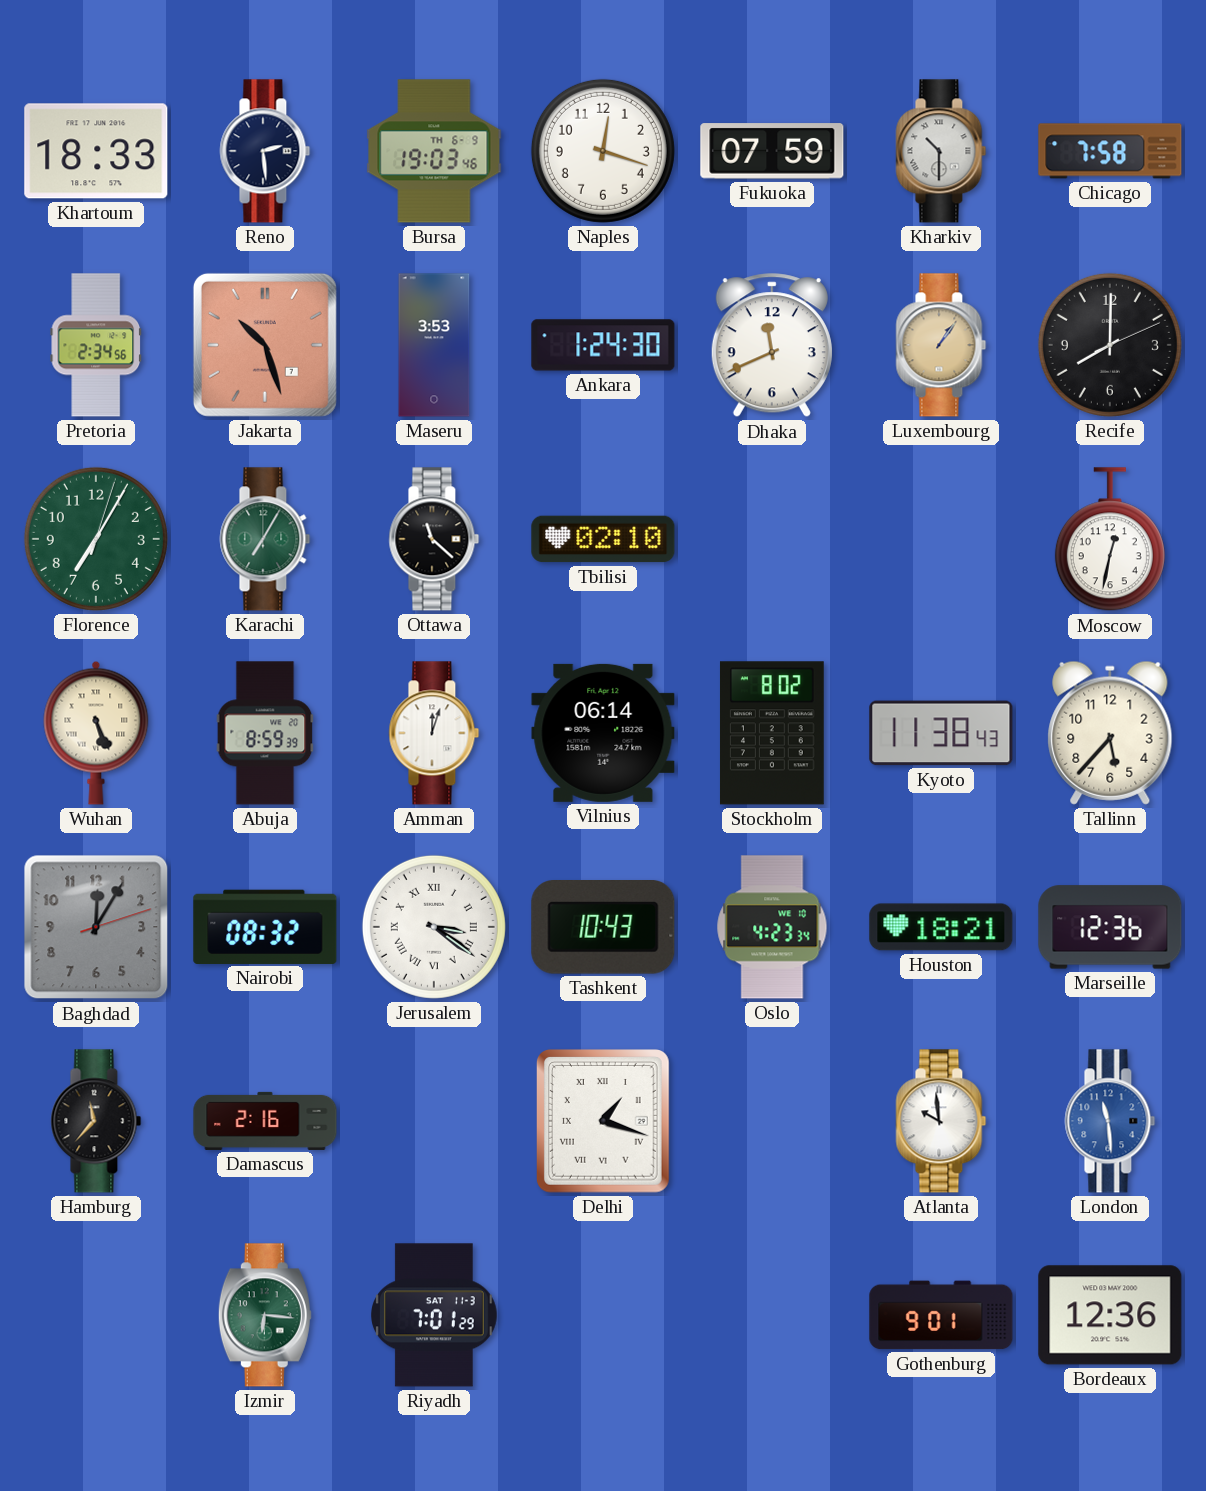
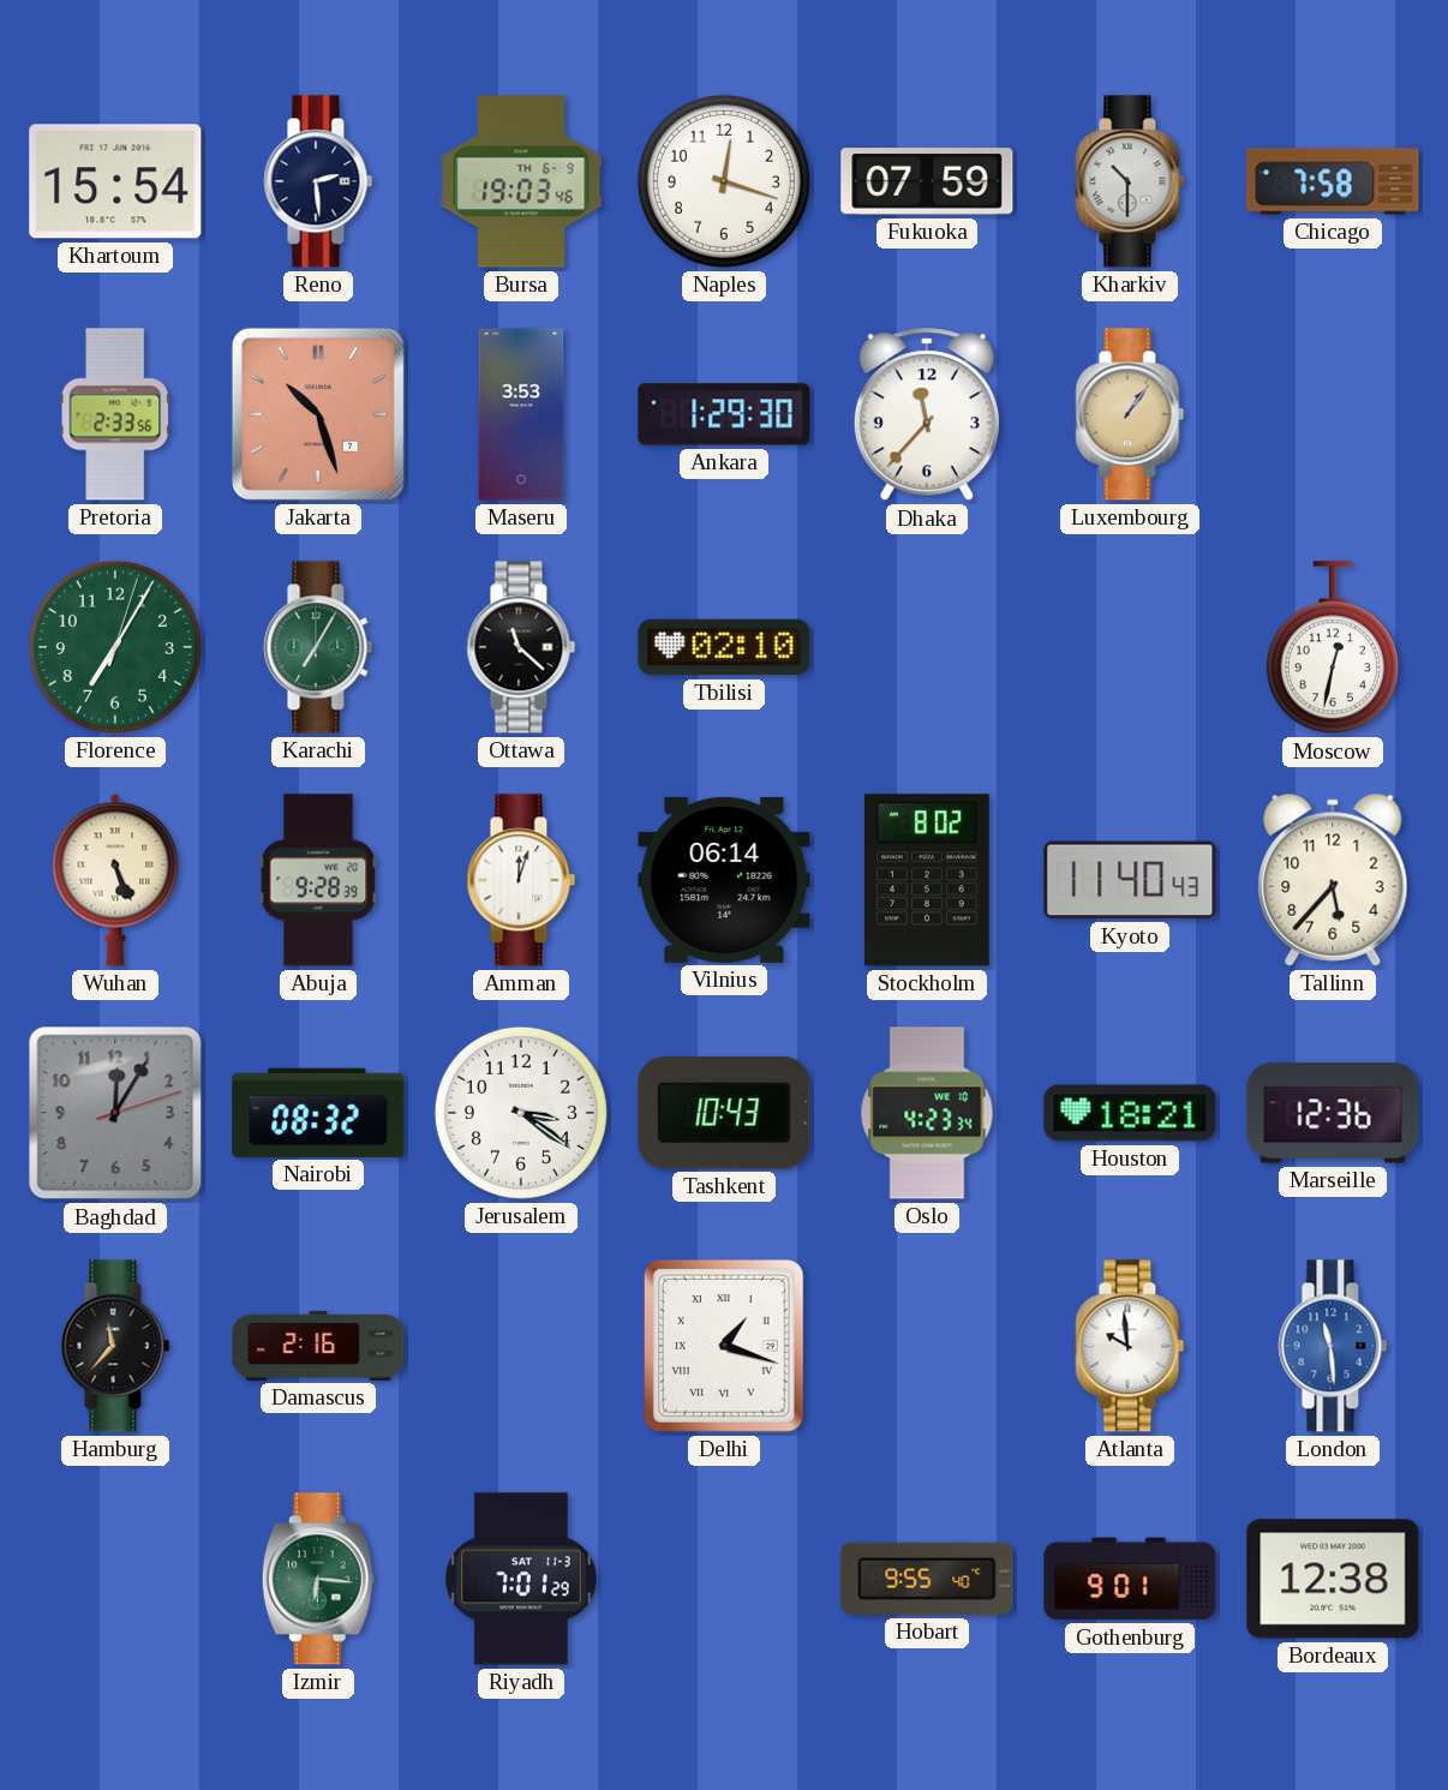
Khartoum: 18:33 -> 15:54
Pretoria: 2:34 -> 2:33
Ankara: 1:24 -> 1:29
Dhaka: 11:41 -> 11:37
Recife: 8:00 -> none
Abuja: 8:59 -> 9:28
Kyoto: 11:38 -> 11:40
Jerusalem numerals: Roman -> Arabic
Hobart: none -> 9:55
Bordeaux: 12:36 -> 12:38
